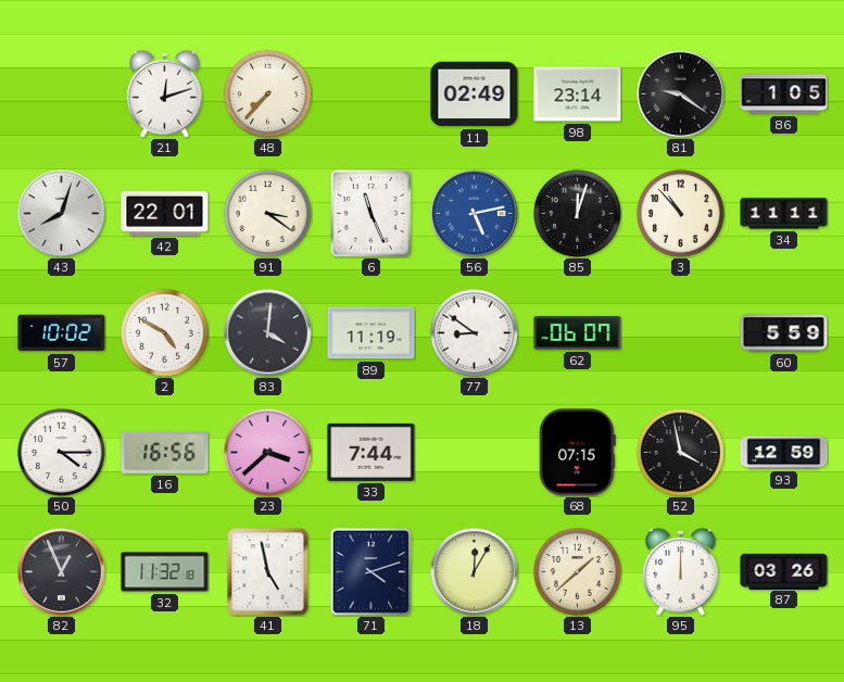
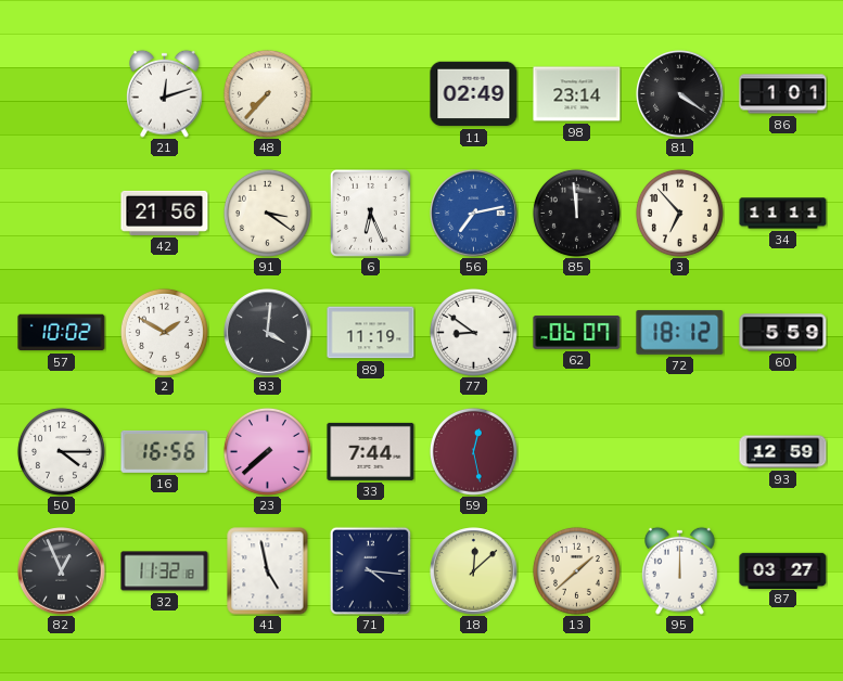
81: 9:21 -> 4:21
86: 1:05 -> 1:01
43: 8:03 -> none
42: 22:01 -> 21:56
6: 11:26 -> 6:26
56: 5:13 -> 7:13
85: 12:03 -> 11:59
3: 10:53 -> 6:53
2: 4:50 -> 1:50
72: none -> 18:12
23: 3:38 -> 7:38
59: none -> 12:28
68: 07:15 -> none
52: 3:58 -> none
71: 4:12 -> 4:16
18: 12:05 -> 12:08
87: 03:26 -> 03:27
